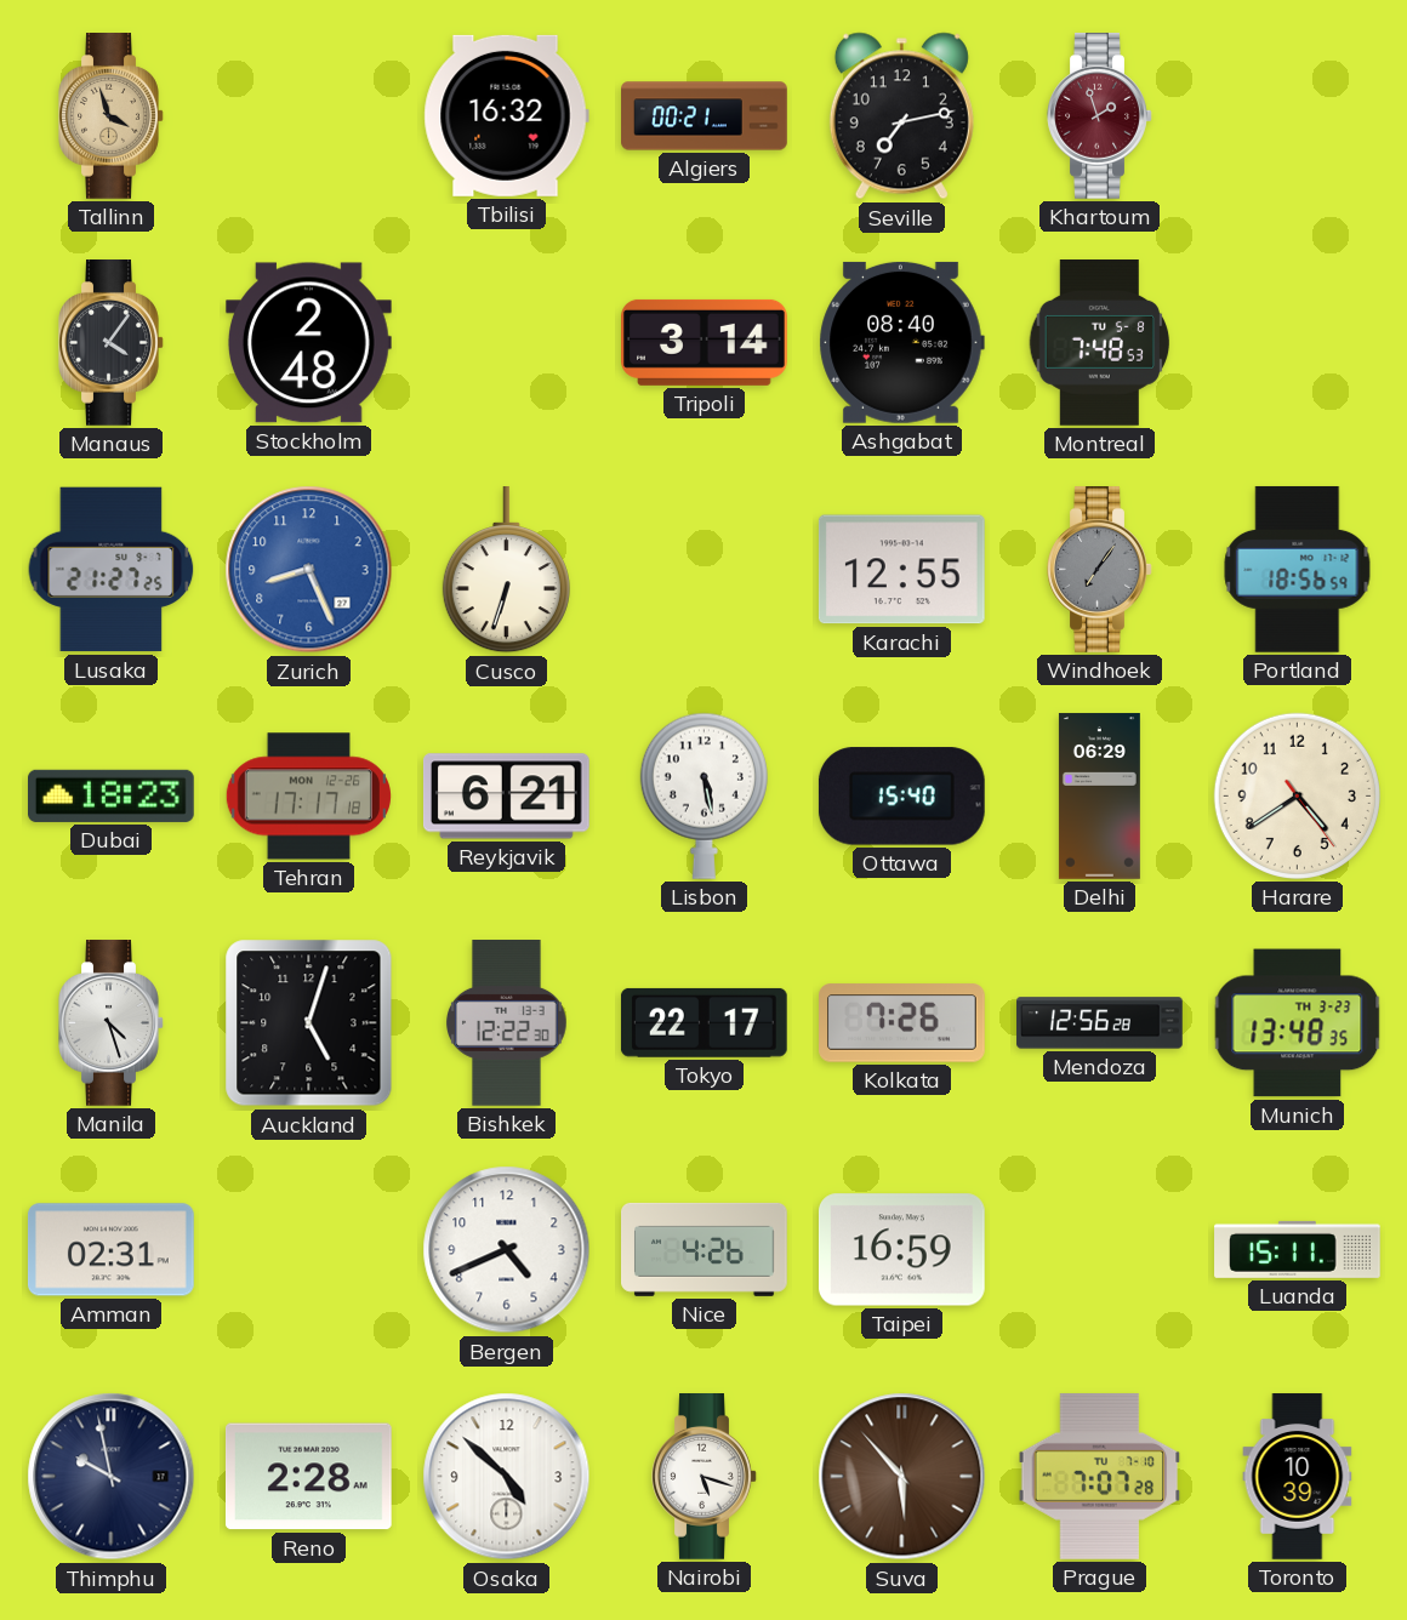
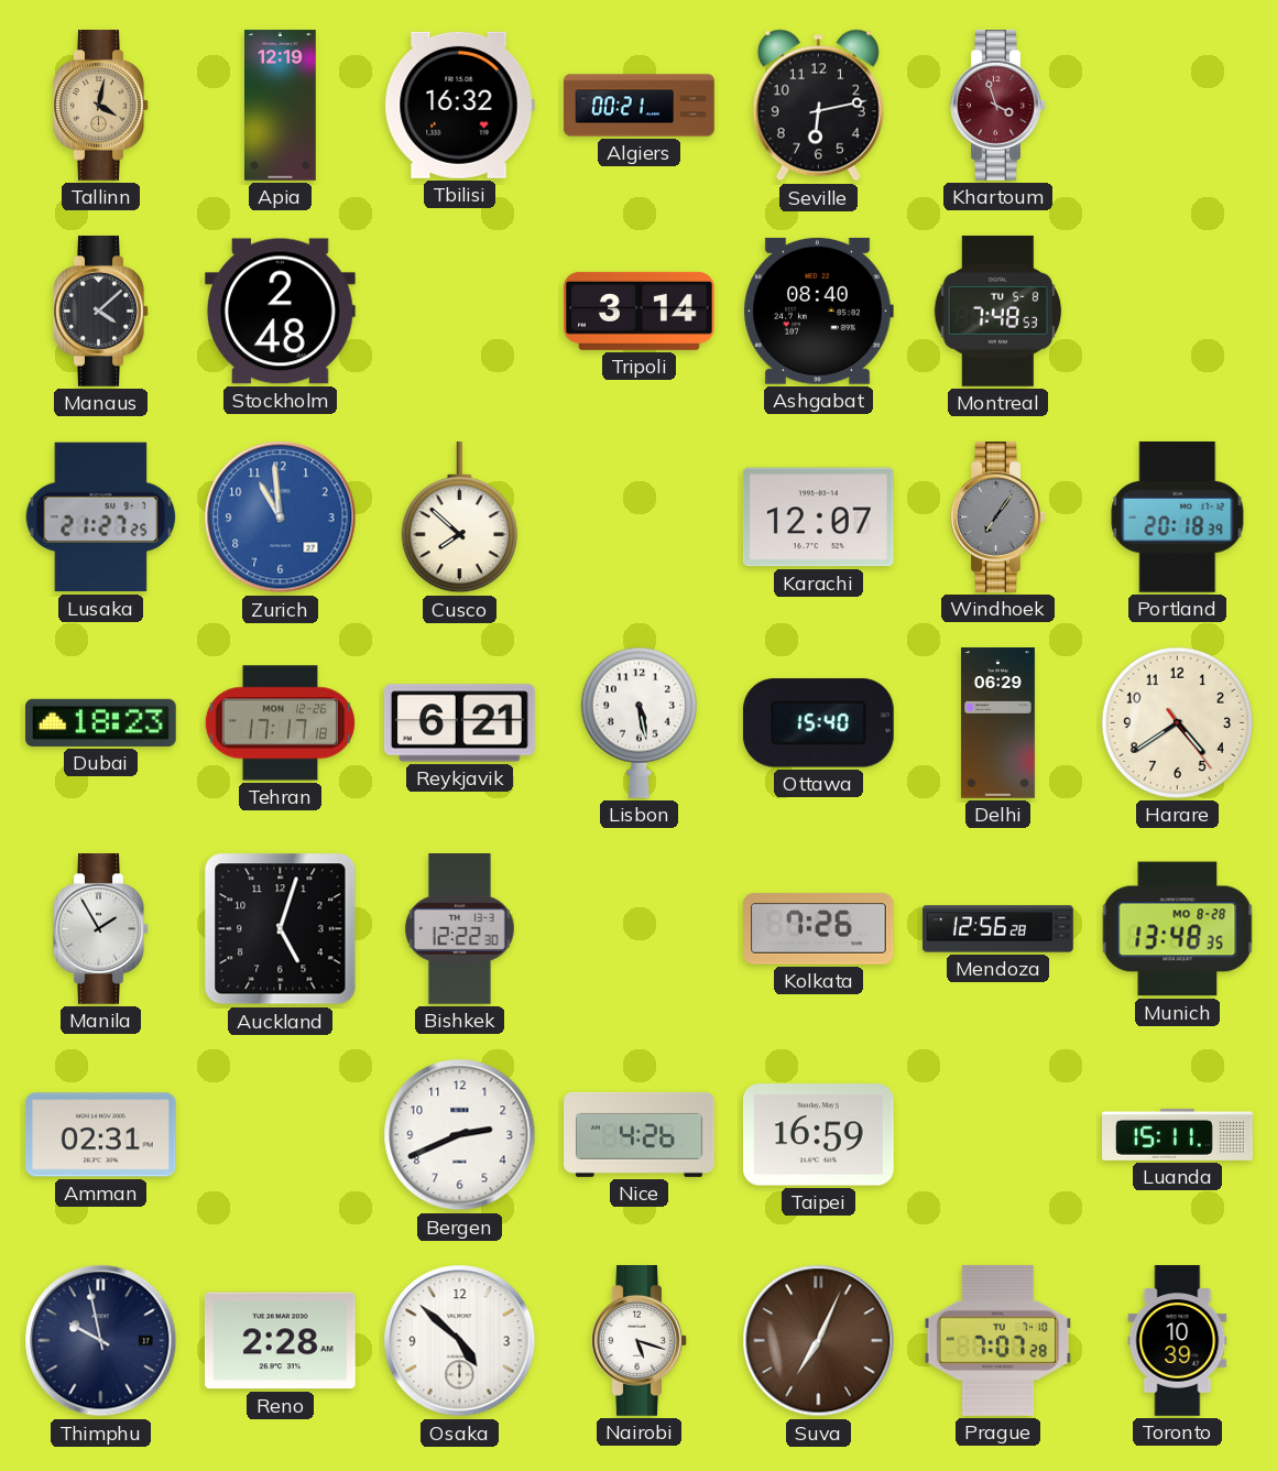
Tallinn: 3:57 -> 4:02
Apia: none -> 12:19
Seville: 7:13 -> 6:13
Khartoum: 1:57 -> 3:57
Manaus: 4:06 -> 4:08
Zurich: 8:26 -> 10:59
Cusco: 6:33 -> 7:52
Karachi: 12:55 -> 12:07
Portland: 18:56 -> 20:18
Manila: 4:27 -> 1:55
Tokyo: 22:17 -> none
Munich date: TH 3-23 -> MO 8-28
Bergen: 4:41 -> 2:41
Suva: 5:53 -> 7:04
